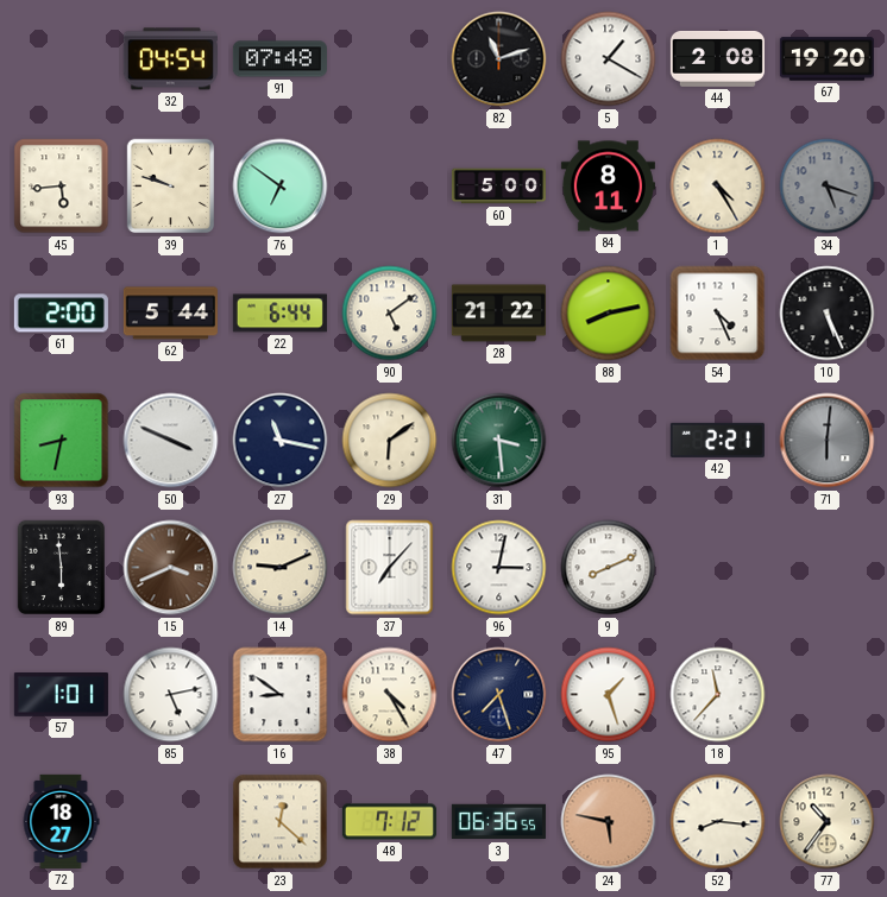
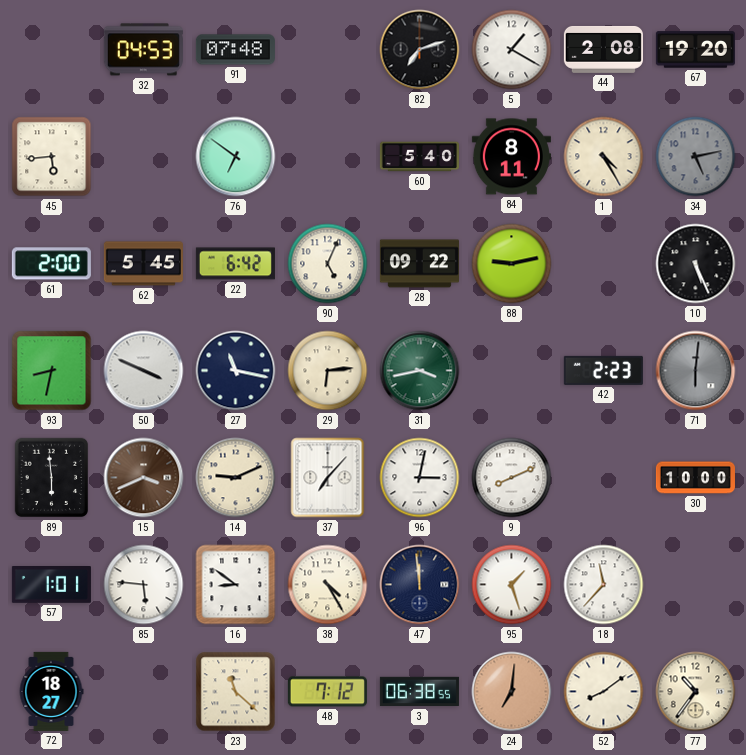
32: 04:54 -> 04:53
82: 11:12 -> 7:12
39: 9:48 -> none
60: 5:00 -> 5:40
34: 5:18 -> 5:13
62: 5:44 -> 5:45
22: 6:44 -> 6:42
90: 5:09 -> 5:04
28: 21:22 -> 09:22
88: 8:13 -> 9:13
54: 4:26 -> none
29: 6:09 -> 6:14
31: 3:29 -> 3:43
42: 2:21 -> 2:23
30: none -> 10:00
85: 5:13 -> 5:46
47: 7:27 -> 11:59
23: 12:22 -> 11:22
3: 06:36 -> 06:38
24: 5:47 -> 7:01
52: 8:16 -> 8:09
